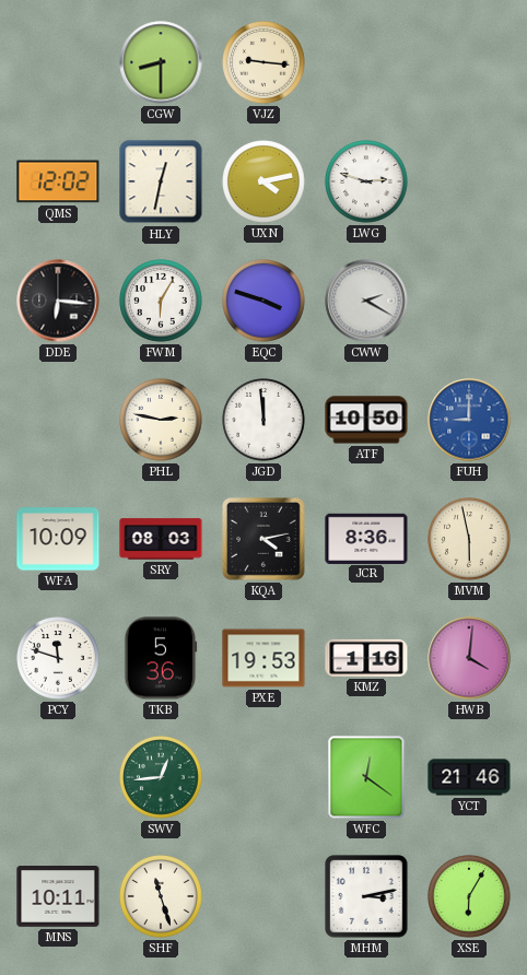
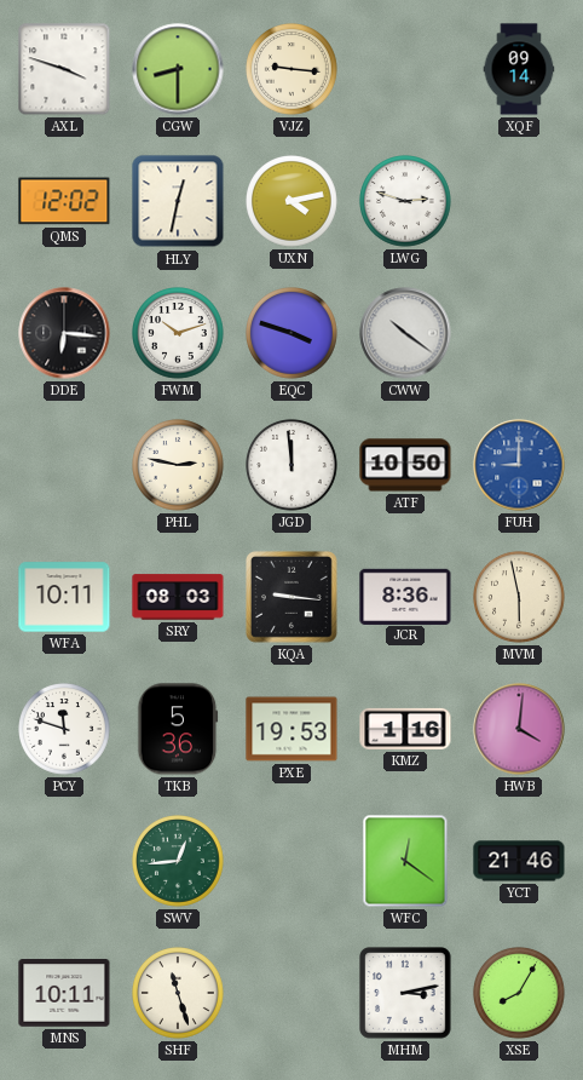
AXL: none -> 3:48
XQF: none -> 09:14
FWM: 6:05 -> 10:12
CWW: 2:20 -> 10:21
WFA: 10:09 -> 10:11
KQA: 4:13 -> 9:16
XSE: 6:05 -> 8:05
